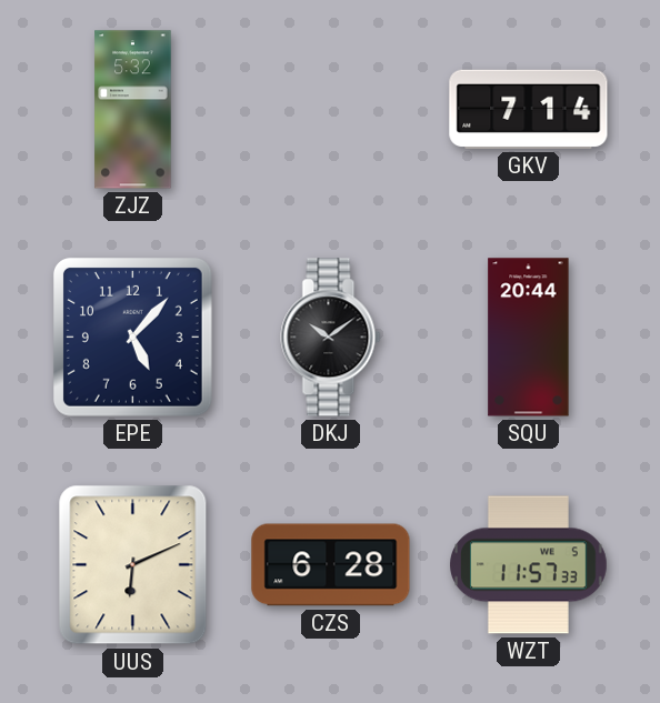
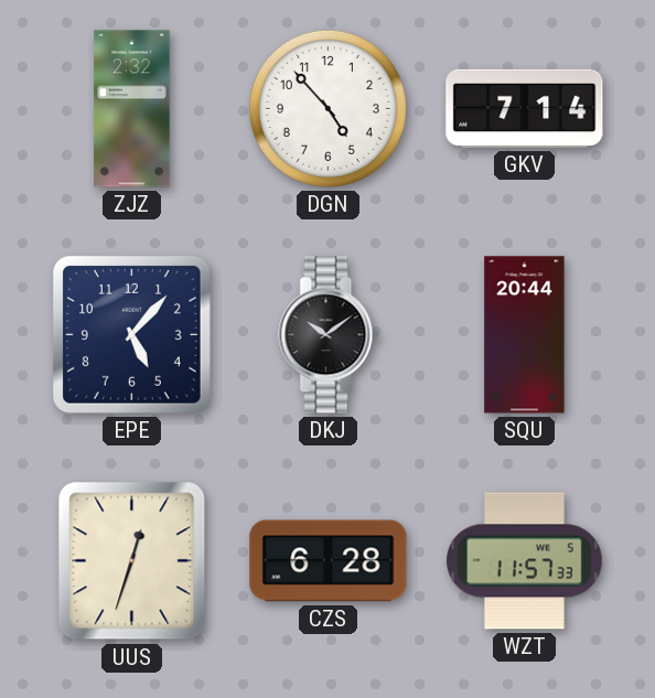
ZJZ: 5:32 -> 2:32
DGN: none -> 4:53
UUS: 6:11 -> 12:33
